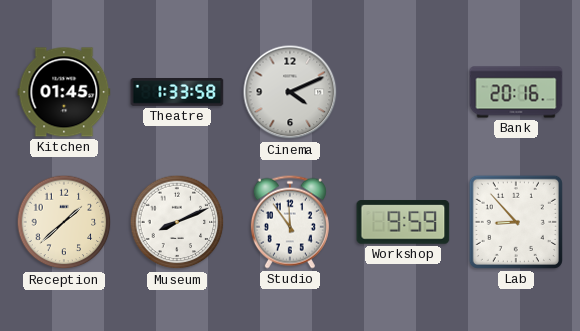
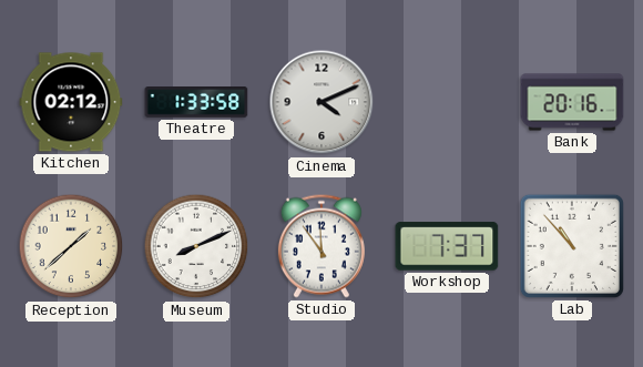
Kitchen: 01:45 -> 02:12
Workshop: 9:59 -> 7:37
Lab: 8:53 -> 10:53
